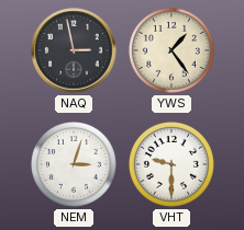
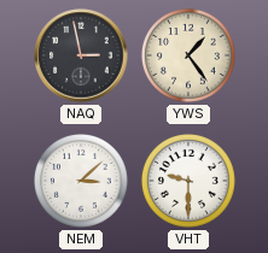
NEM: 3:03 -> 3:08
